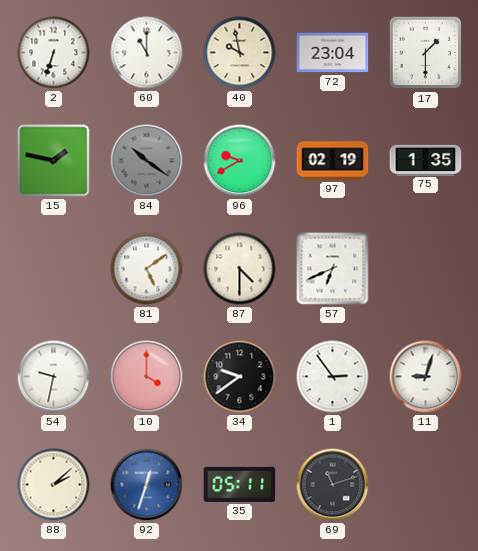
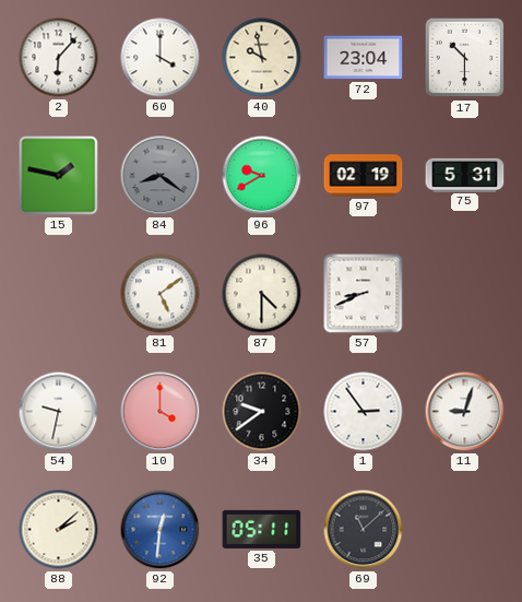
2: 6:33 -> 6:07
60: 11:00 -> 4:00
17: 1:30 -> 10:30
84: 10:21 -> 8:21
75: 1:35 -> 5:31
57: 6:41 -> 8:41
92: 12:33 -> 12:31
69: 11:12 -> 11:08
